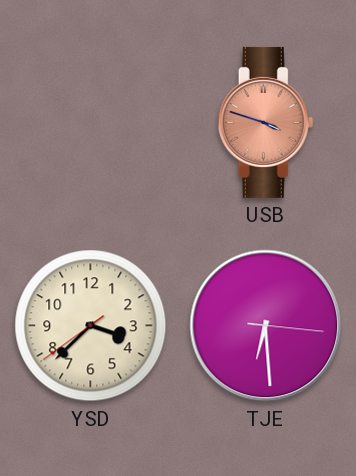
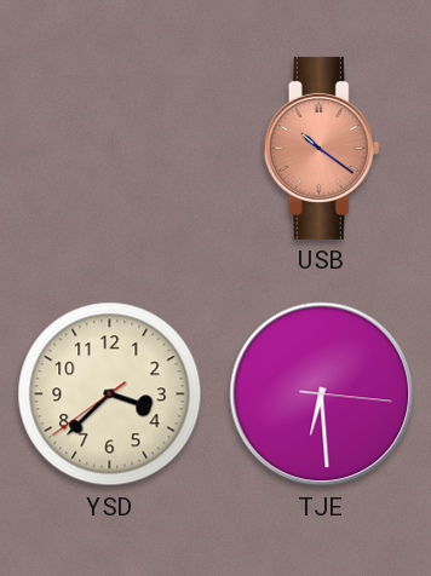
USB: 3:48 -> 10:21
